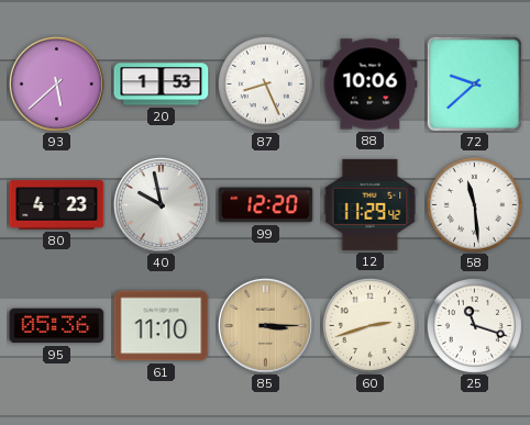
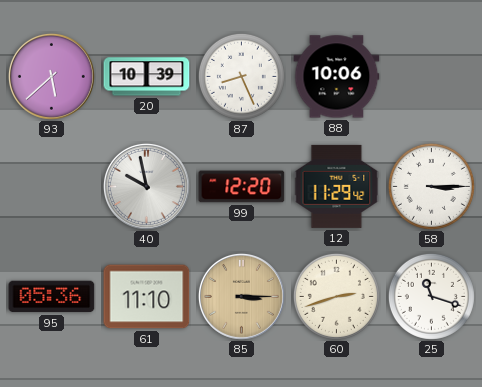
20: 1:53 -> 10:39
72: 9:38 -> none
80: 4:23 -> none
58: 11:29 -> 3:15
